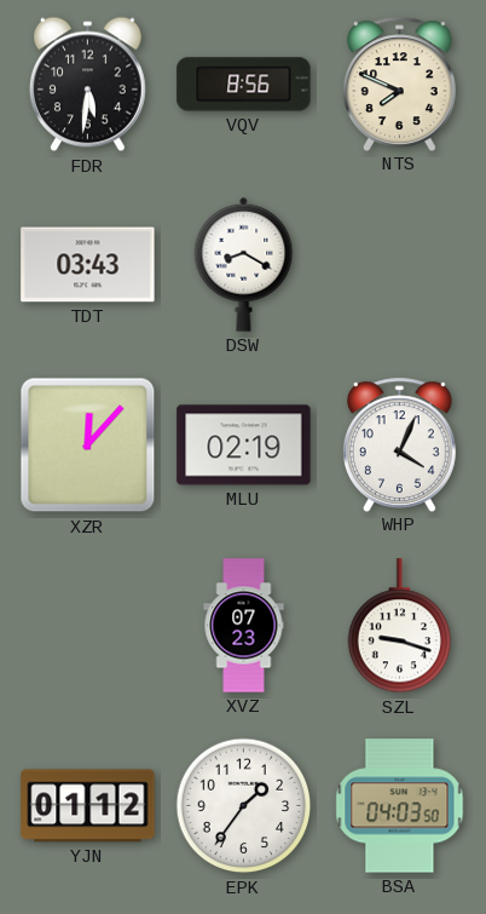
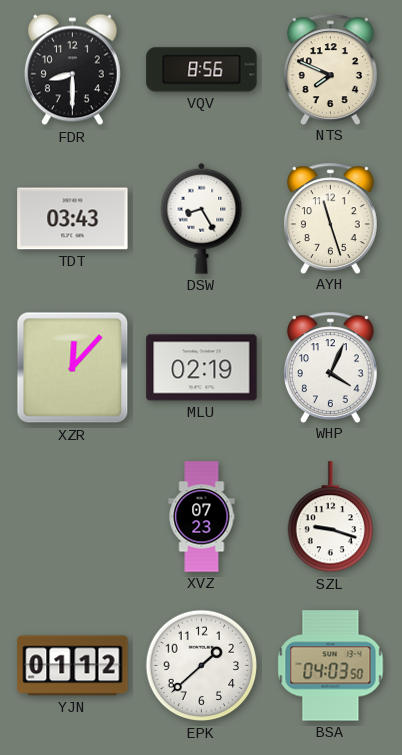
FDR: 5:31 -> 8:30
DSW: 8:20 -> 8:25
AYH: none -> 11:27
EPK: 1:36 -> 1:38
